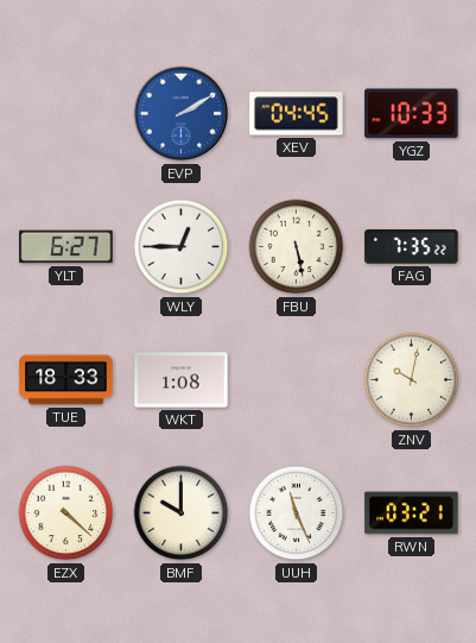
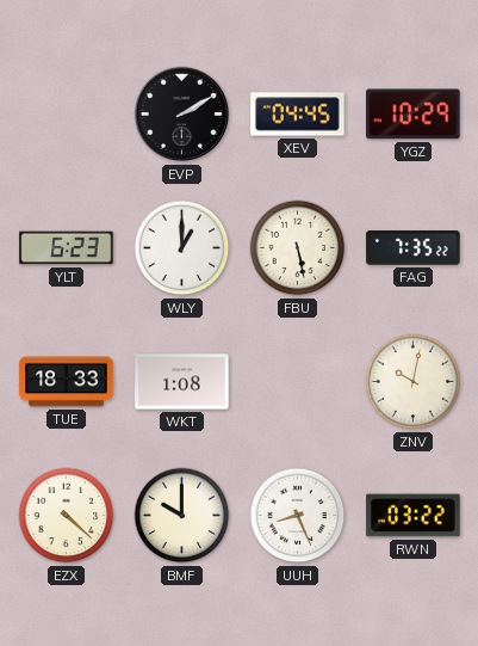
EVP dial: blue -> black
YGZ: 10:33 -> 10:29
YLT: 6:27 -> 6:23
WLY: 12:45 -> 1:00
UUH: 11:26 -> 8:26
RWN: 03:21 -> 03:22
